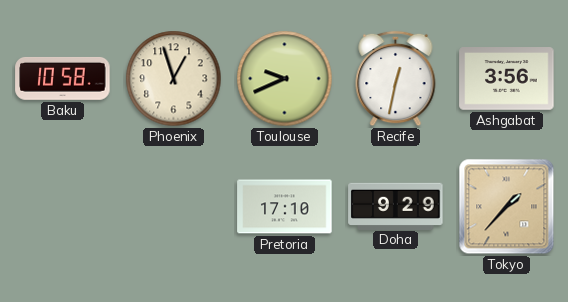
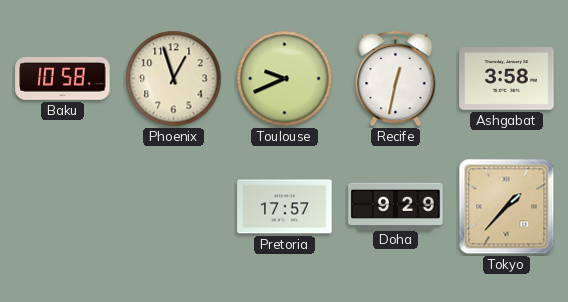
Ashgabat: 3:56 -> 3:58
Pretoria: 17:10 -> 17:57
